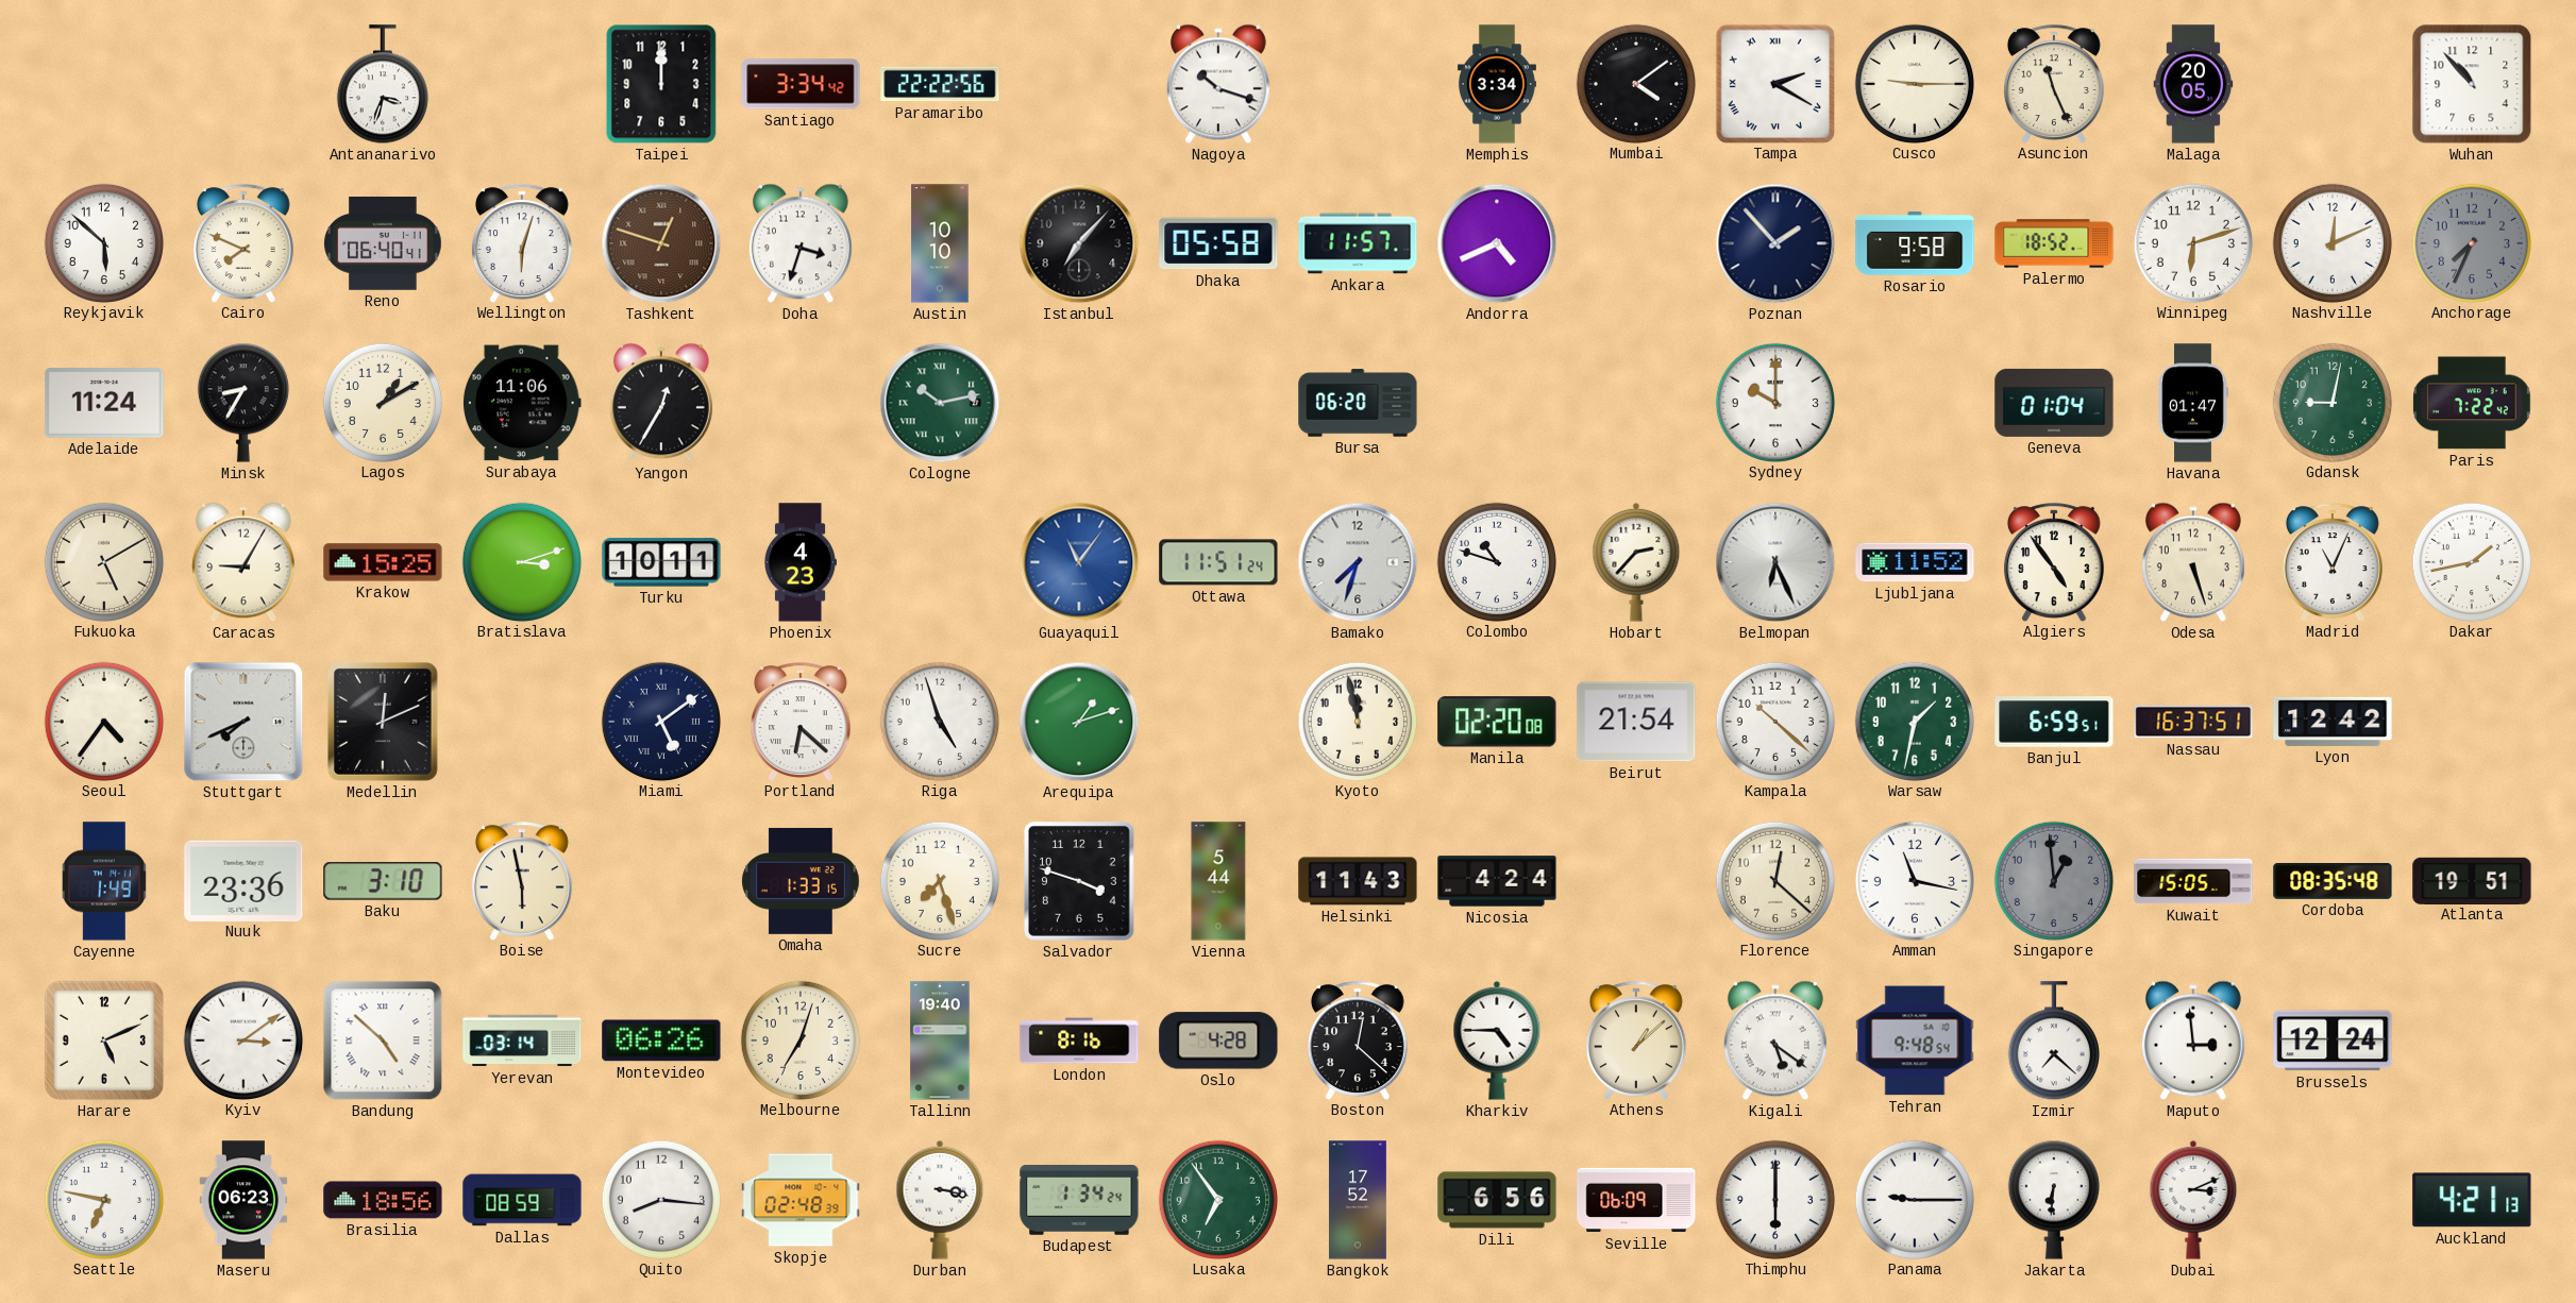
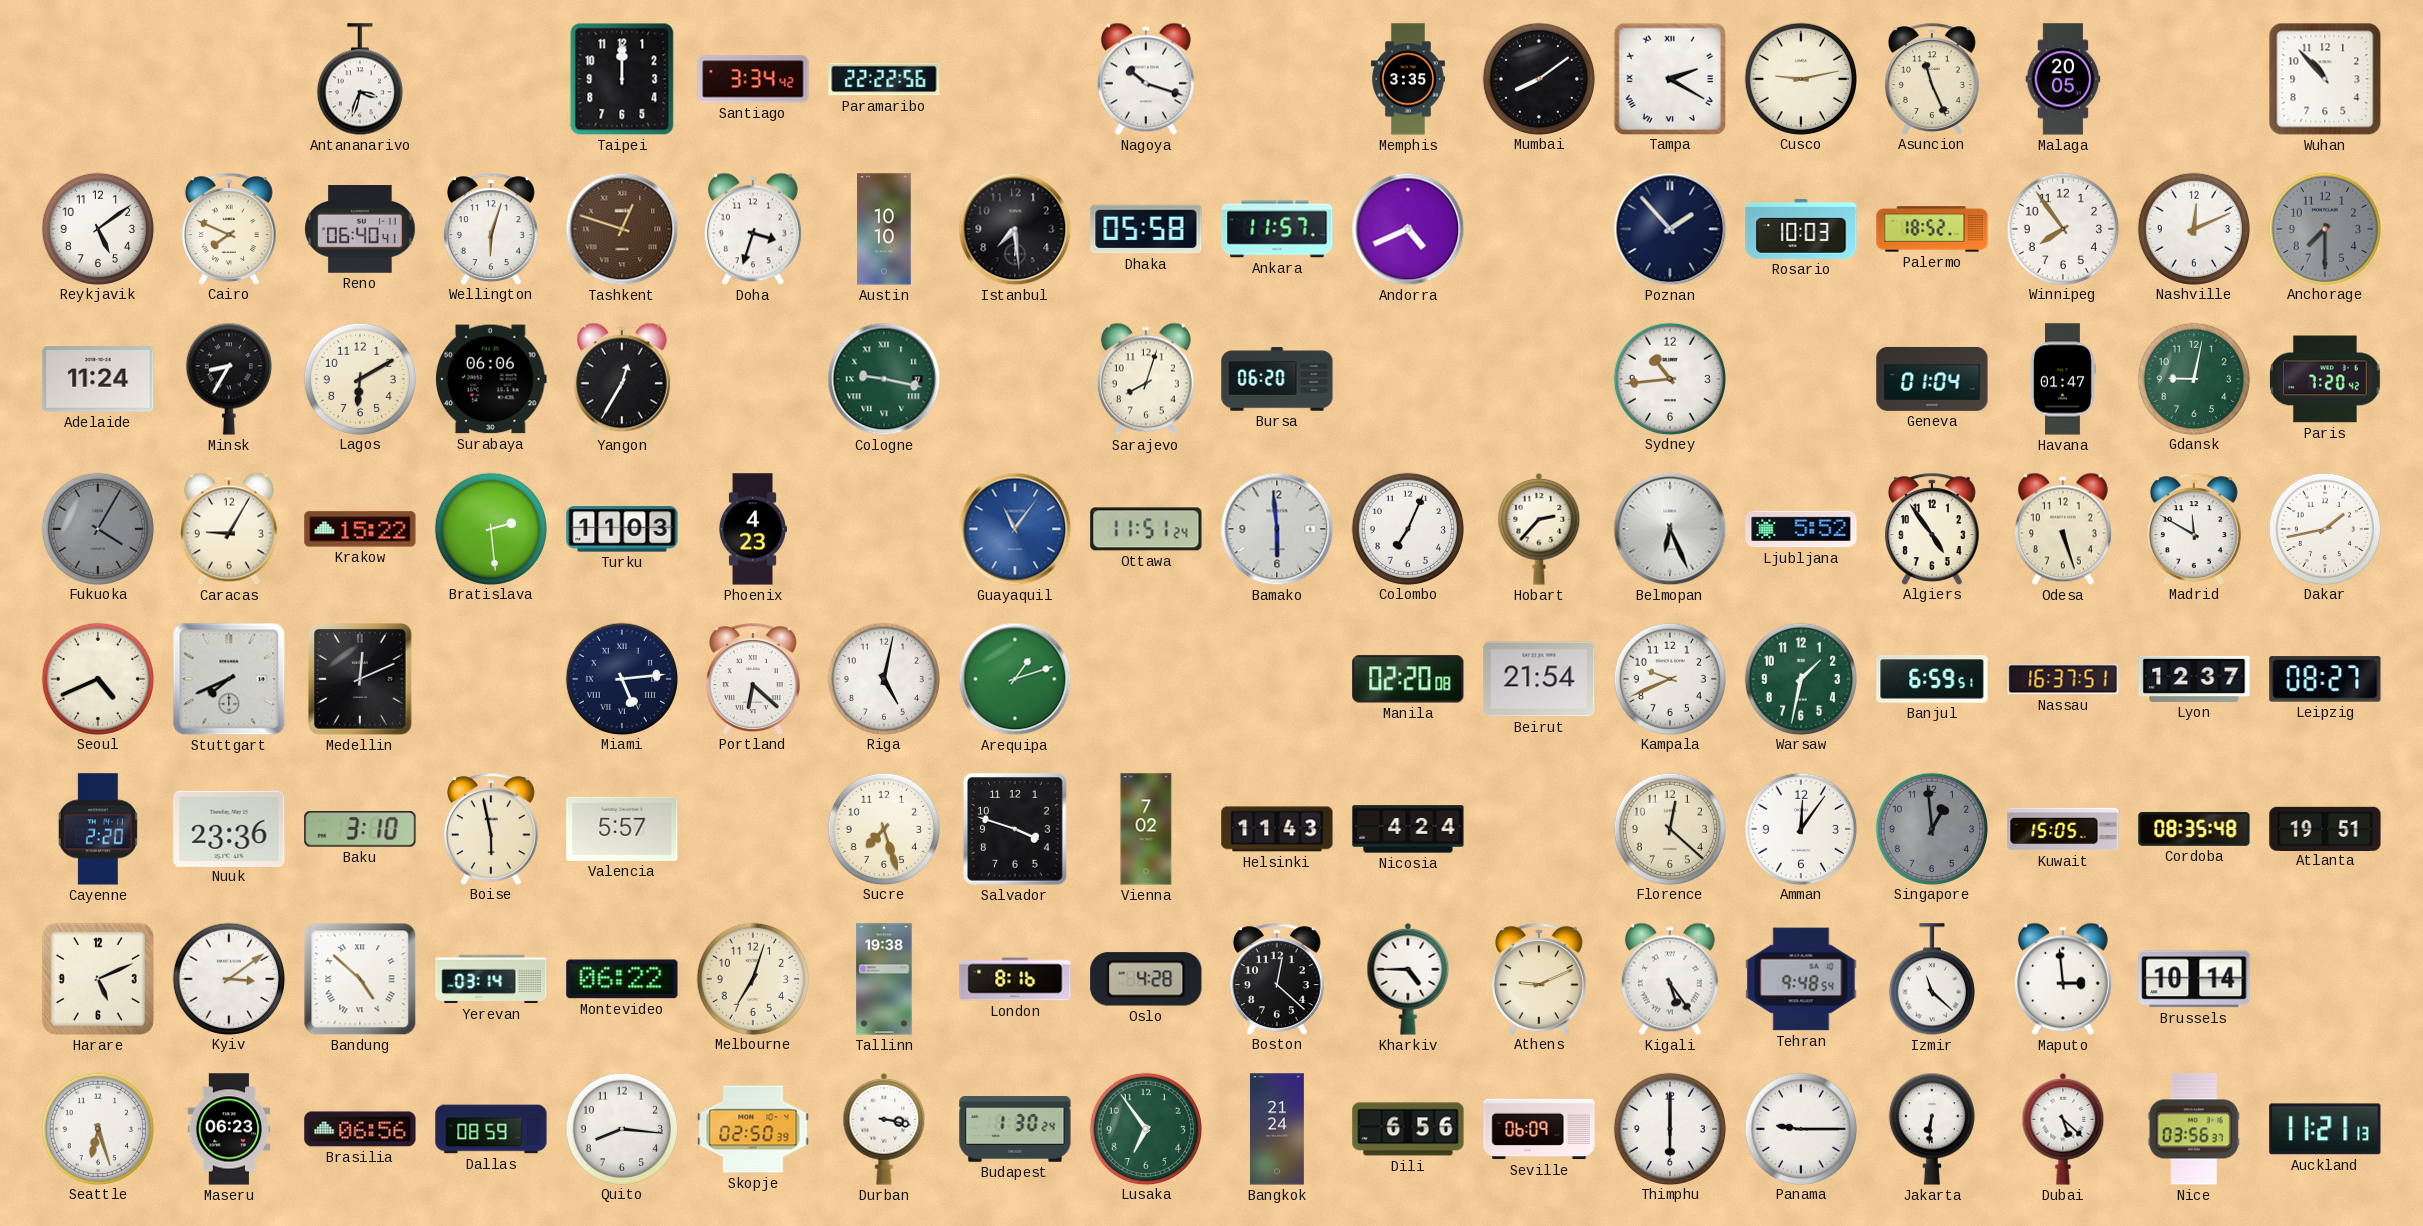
Memphis: 3:34 -> 3:35
Mumbai: 4:09 -> 8:09
Cusco: 9:15 -> 9:13
Reykjavik: 5:52 -> 5:09
Istanbul: 7:07 -> 7:29
Rosario: 9:58 -> 10:03
Winnipeg: 6:12 -> 7:54
Anchorage: 7:34 -> 7:30
Lagos: 1:10 -> 6:10
Surabaya: 11:06 -> 06:06
Cologne: 10:13 -> 9:17
Sarajevo: none -> 8:03
Sydney: 10:00 -> 10:44
Paris: 7:22 -> 7:20
Fukuoka: 5:10 -> 4:05
Fukuoka dial: cream -> grey
Krakow: 15:25 -> 15:22
Bratislava: 3:12 -> 2:29
Turku: 10:11 -> 11:03
Bamako: 7:33 -> 5:59
Colombo: 10:48 -> 7:04
Ljubljana: 11:52 -> 5:52
Madrid: 11:04 -> 11:50
Seoul: 4:36 -> 4:41
Miami: 5:09 -> 5:14
Riga: 4:57 -> 5:02
Kyoto: 11:58 -> none
Kampala: 10:22 -> 9:41
Lyon: 12:42 -> 12:37
Leipzig: none -> 08:27
Cayenne: 1:49 -> 2:20
Valencia: none -> 5:57
Omaha: 1:33 -> none
Vienna: 5:44 -> 7:02
Amman: 11:17 -> 12:06
Montevideo: 06:26 -> 06:22
Tallinn: 19:40 -> 19:38
Athens: 1:08 -> 9:11
Kigali: 5:21 -> 5:24
Izmir: 7:22 -> 11:22
Brussels: 12:24 -> 10:14
Seattle: 6:47 -> 6:27
Brasilia: 18:56 -> 06:56
Skopje: 02:48 -> 02:50
Budapest: 1:34 -> 1:30
Bangkok: 17:52 -> 21:24
Dubai: 3:11 -> 5:22
Nice: none -> 03:56
Auckland: 4:21 -> 11:21
